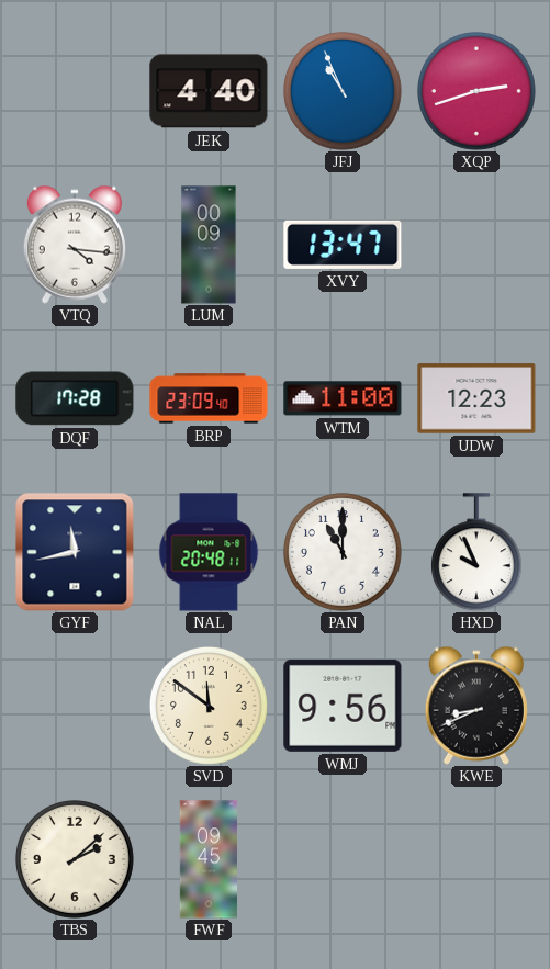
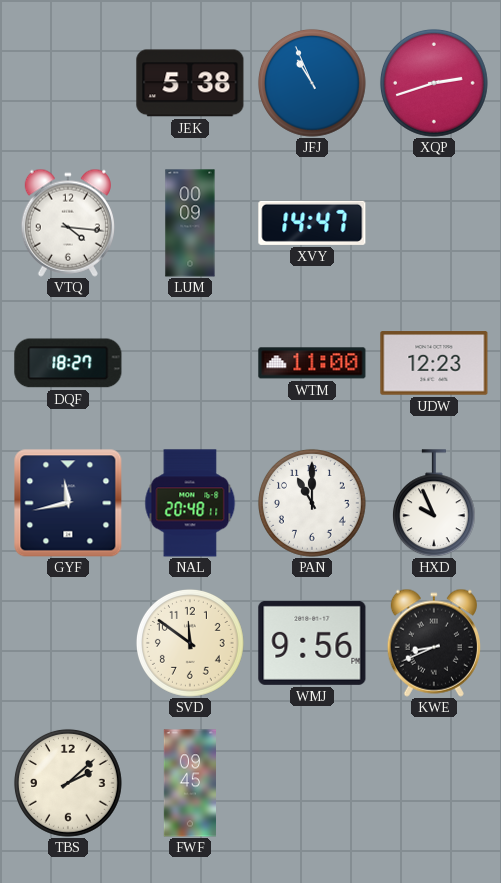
JEK: 4:40 -> 5:38
XVY: 13:47 -> 14:47
DQF: 17:28 -> 18:27
BRP: 23:09 -> none
